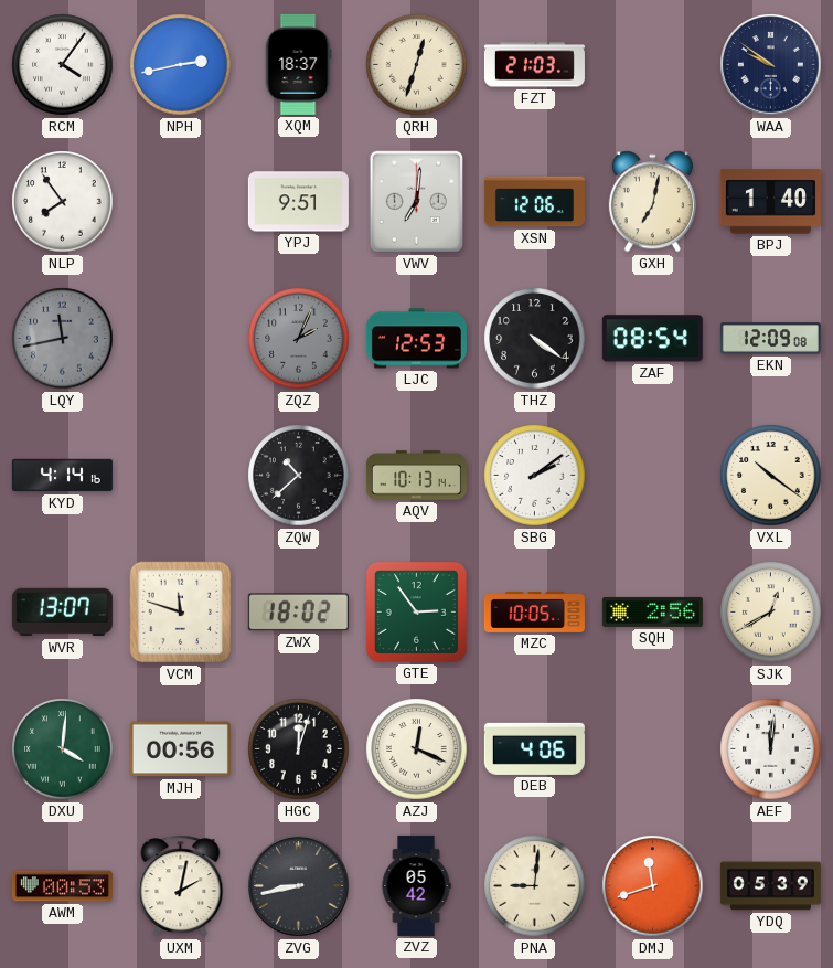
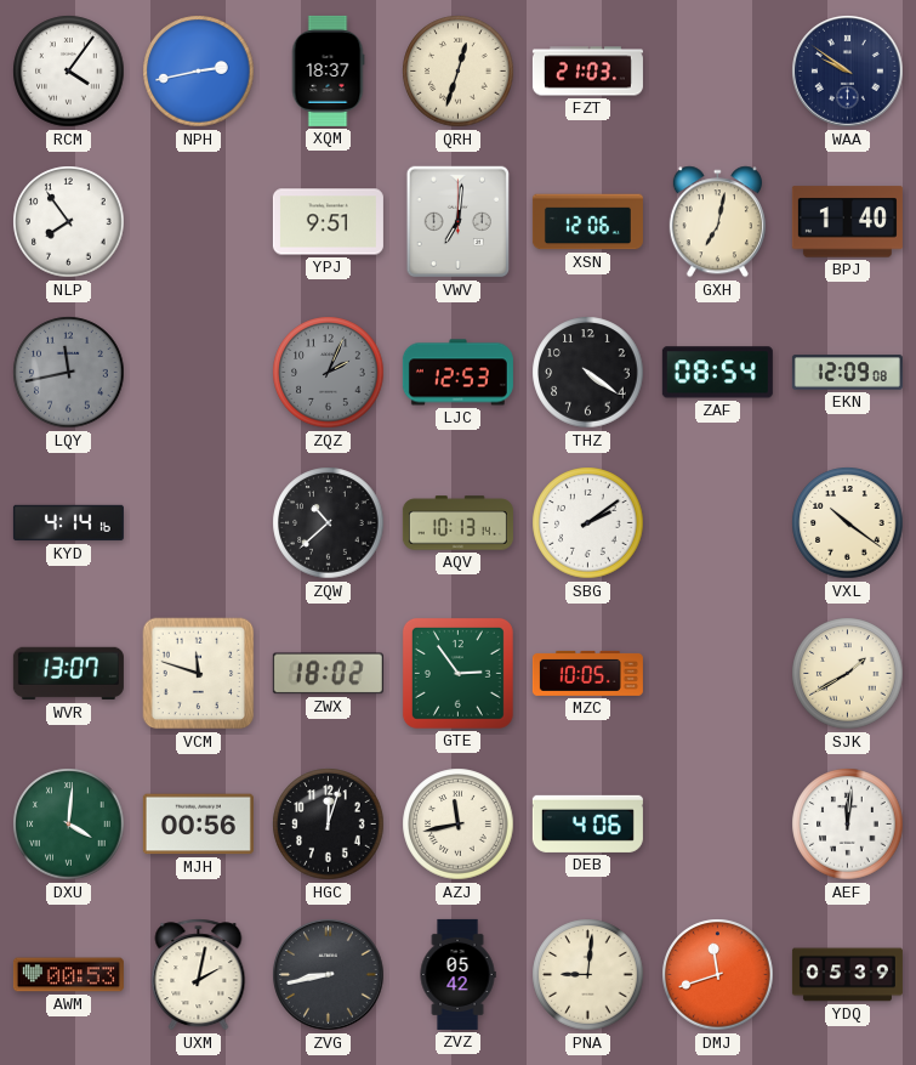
SQH: 2:56 -> none
SJK: 12:40 -> 1:40
AZJ: 12:19 -> 11:43
